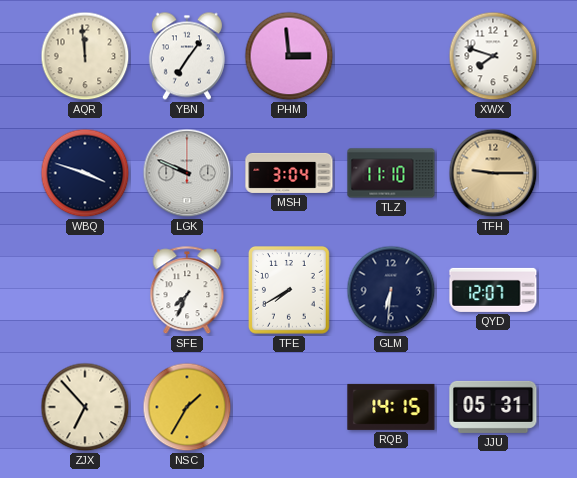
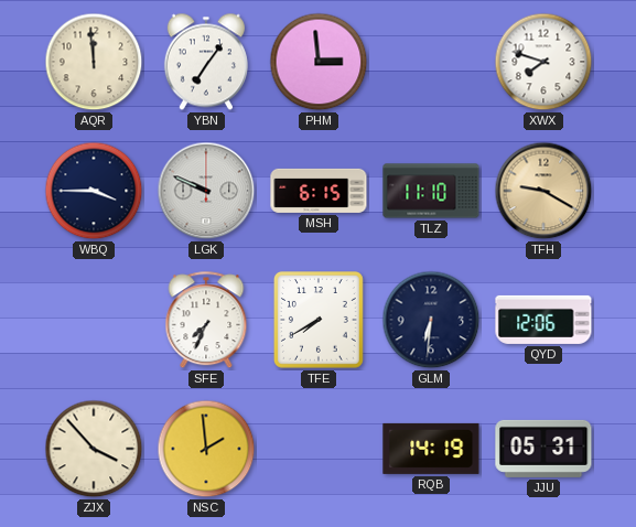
WBQ: 3:48 -> 3:45
MSH: 3:04 -> 6:15
TFH: 9:15 -> 9:20
QYD: 12:07 -> 12:06
ZJX: 6:53 -> 3:53
NSC: 1:35 -> 1:59
RQB: 14:15 -> 14:19
